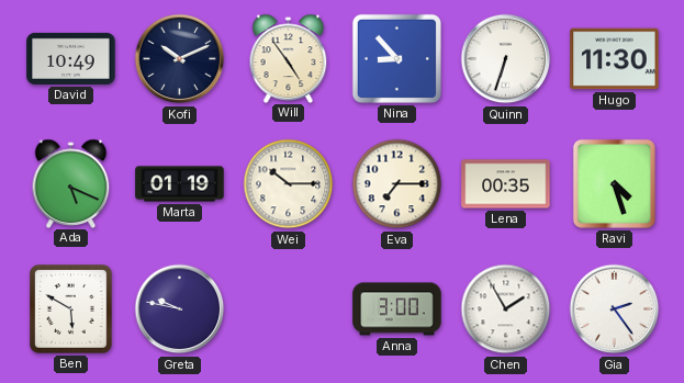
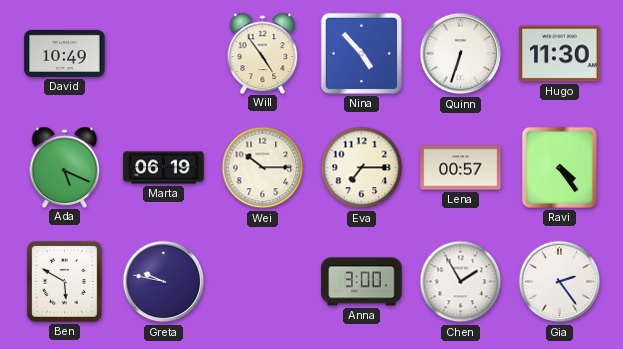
Kofi: 10:11 -> none
Nina: 8:53 -> 4:53
Marta: 01:19 -> 06:19
Lena: 00:35 -> 00:57
Ravi: 4:27 -> 4:24
